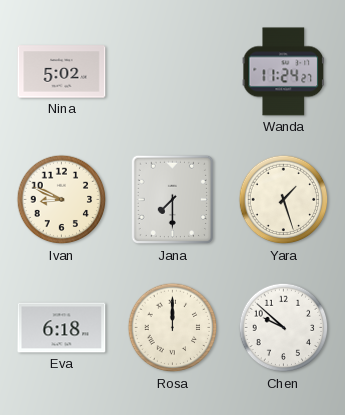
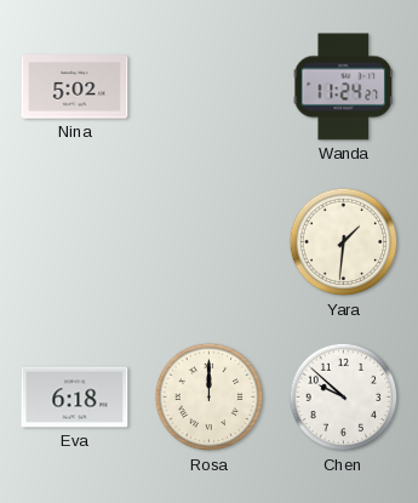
Ivan: 8:49 -> none
Jana: 7:30 -> none
Yara: 1:27 -> 1:31
